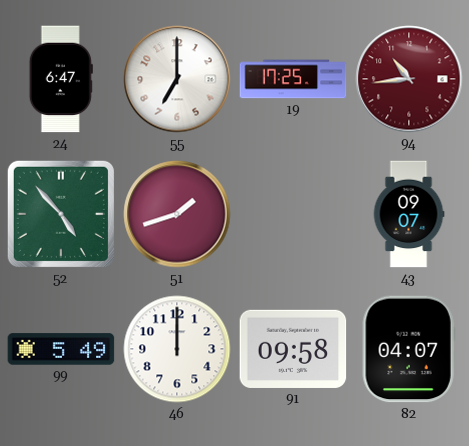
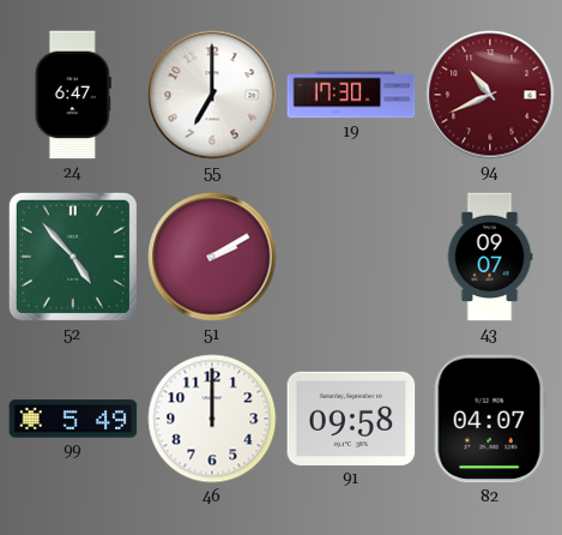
19: 17:25 -> 17:30
94: 10:44 -> 10:41
51: 1:42 -> 2:10
